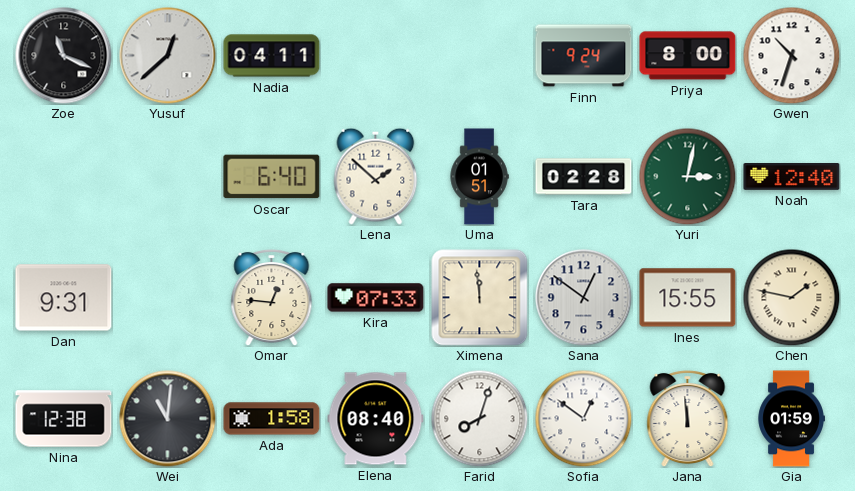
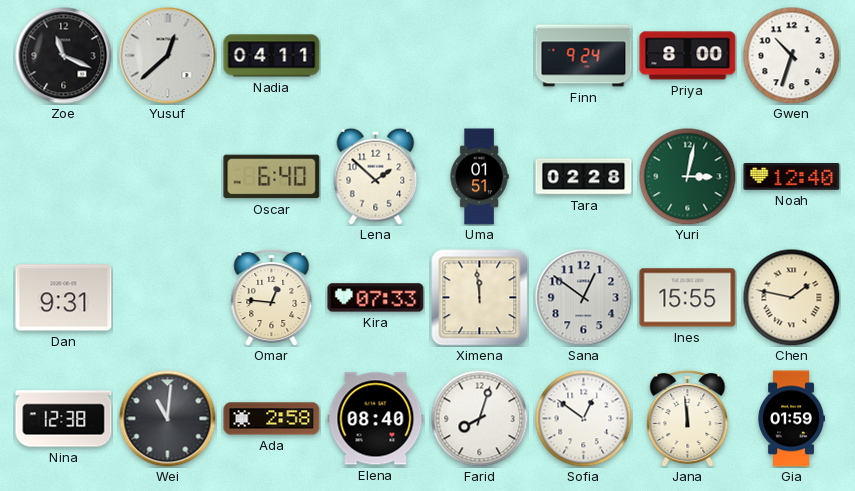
Ada: 1:58 -> 2:58
